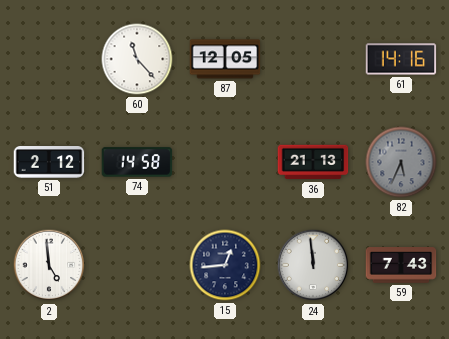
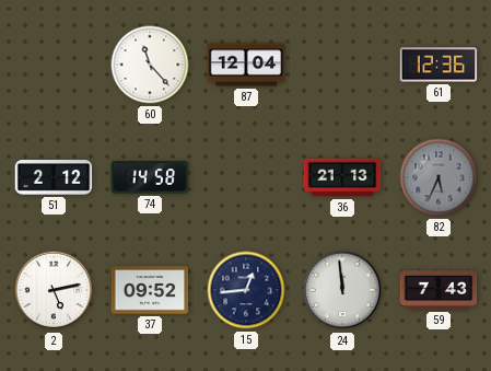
87: 12:05 -> 12:04
61: 14:16 -> 12:36
2: 4:59 -> 5:13
37: none -> 09:52
